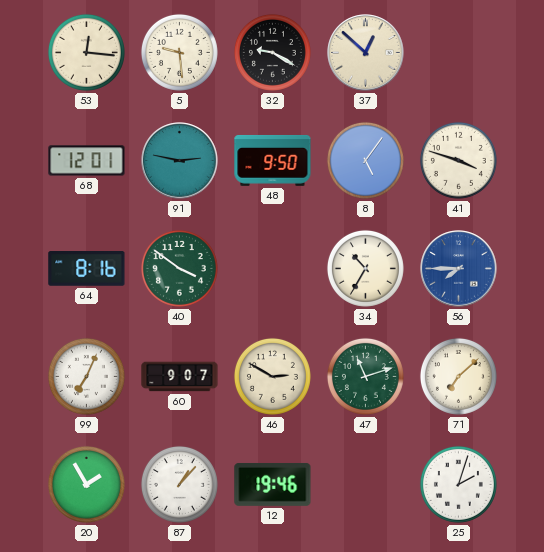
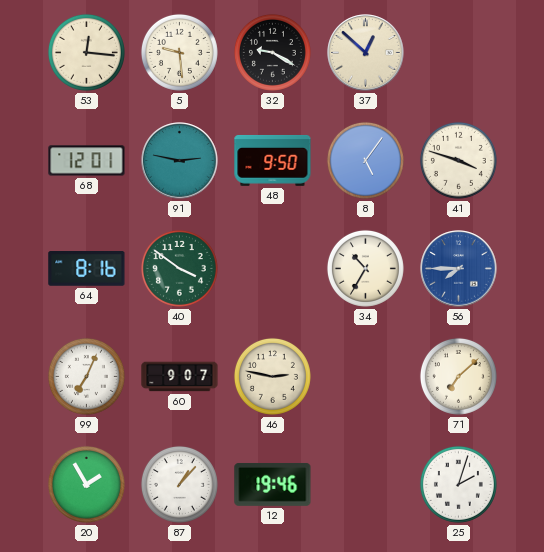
46: 2:50 -> 2:47
47: 11:12 -> none
